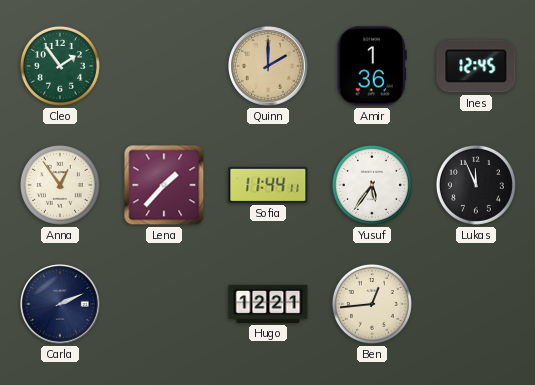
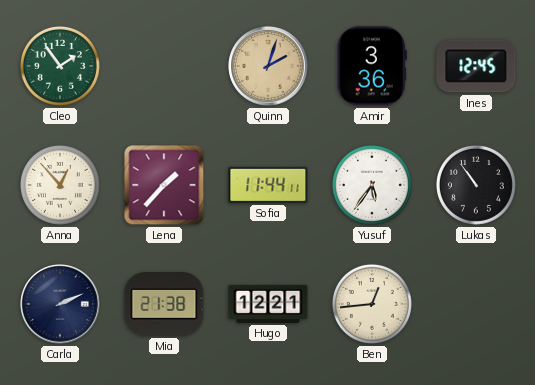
Quinn: 2:00 -> 2:03
Amir: 1:36 -> 3:36
Anna: 12:54 -> 12:53
Lukas: 11:56 -> 10:54
Mia: none -> 21:38
